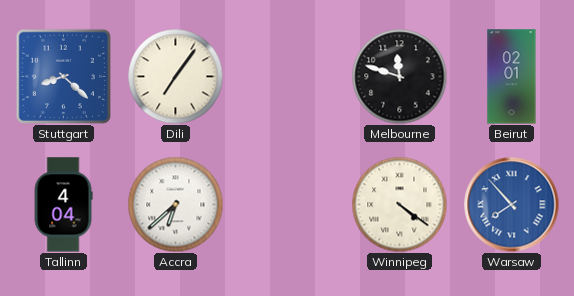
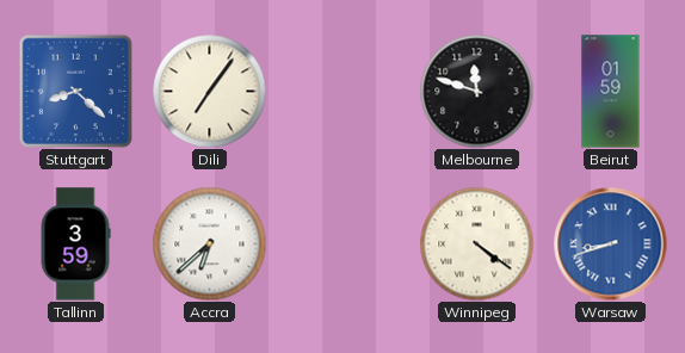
Beirut: 02:01 -> 01:59
Tallinn: 4:04 -> 3:59
Warsaw: 7:53 -> 8:42
